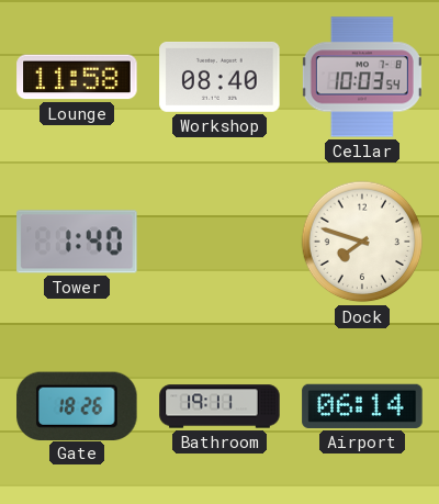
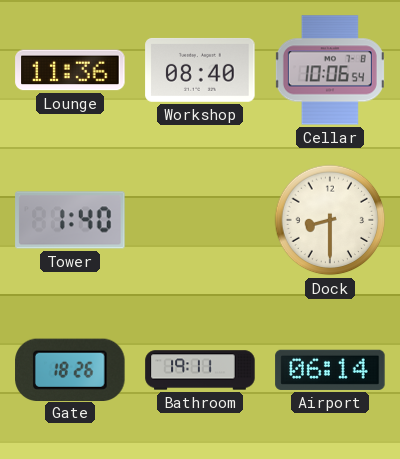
Lounge: 11:58 -> 11:36
Cellar: 10:03 -> 10:06
Dock: 7:48 -> 8:30
